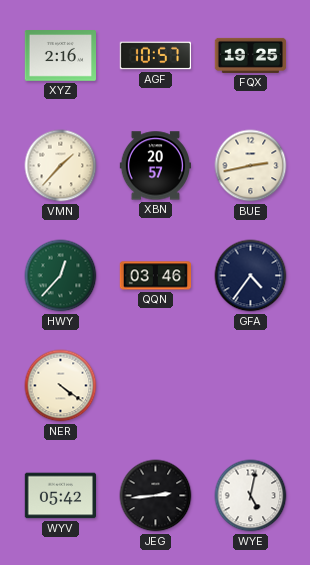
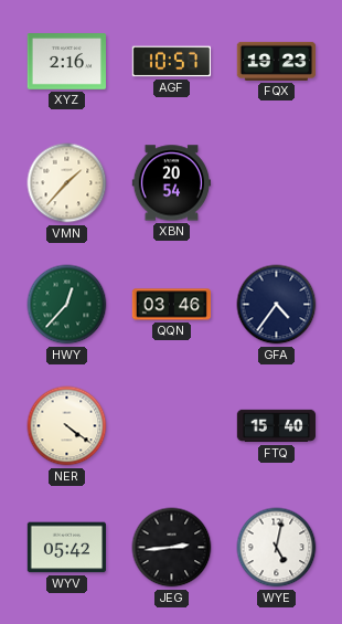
FQX: 19:25 -> 19:23
XBN: 20:57 -> 20:54
BUE: 2:43 -> none
FTQ: none -> 15:40
